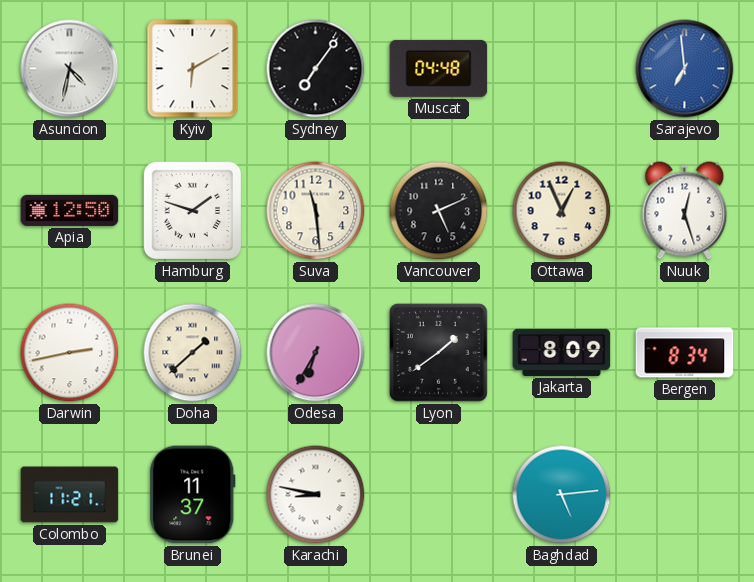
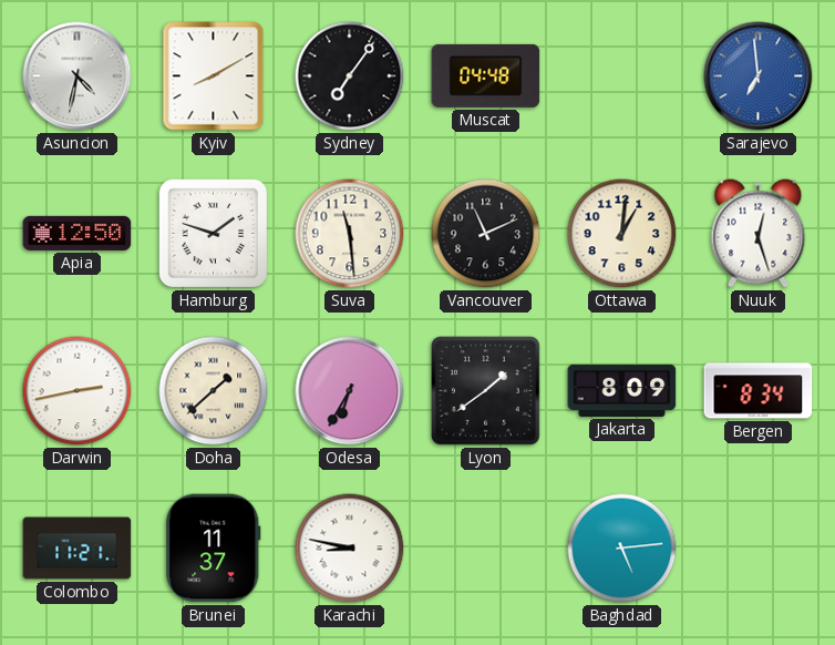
Kyiv: 6:10 -> 8:10
Vancouver: 5:11 -> 11:11
Ottawa: 12:56 -> 1:01
